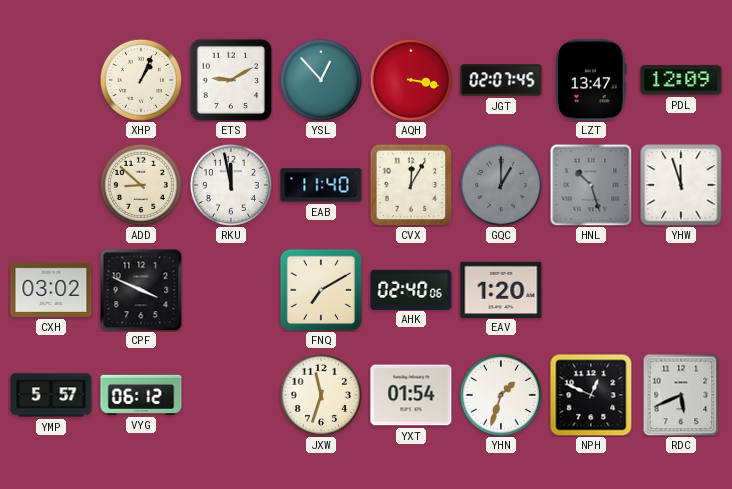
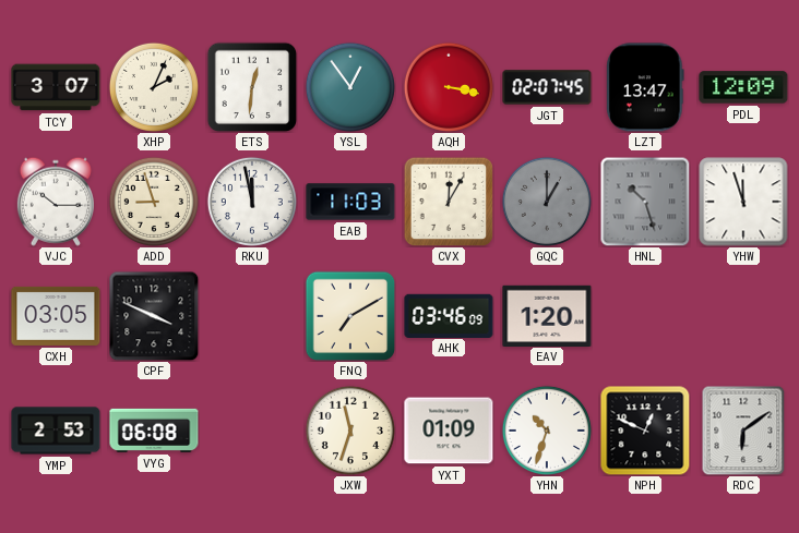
TCY: none -> 3:07
XHP: 1:04 -> 2:04
ETS: 9:10 -> 12:31
YSL: 12:53 -> 12:54
VJC: none -> 10:15
ADD: 8:52 -> 8:57
EAB: 11:40 -> 11:03
CXH: 03:02 -> 03:05
AHK: 02:40 -> 03:46
YMP: 5:57 -> 2:53
VYG: 06:12 -> 06:08
YXT: 01:54 -> 01:09
YHN: 1:33 -> 10:33
RDC: 5:41 -> 6:09
